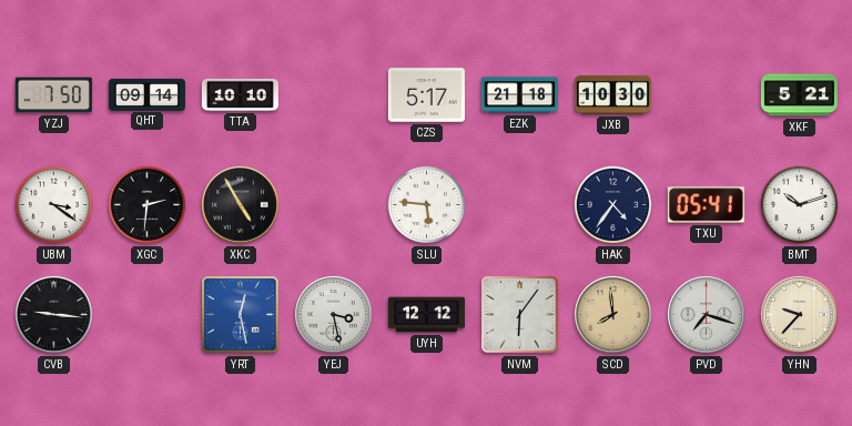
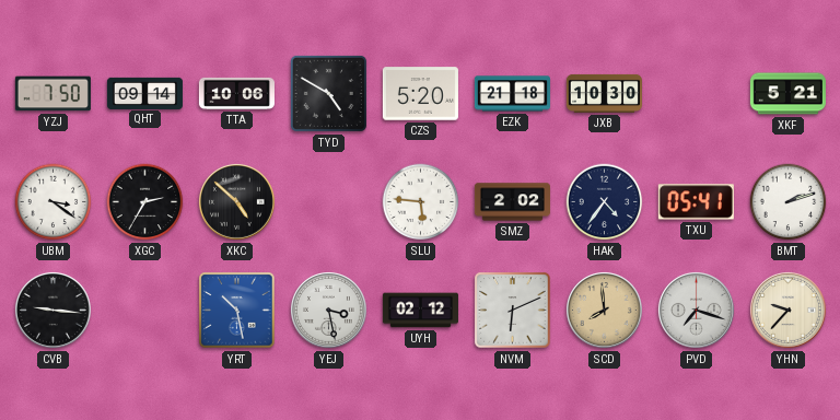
TTA: 10:10 -> 10:06
TYD: none -> 4:50
CZS: 5:17 -> 5:20
XGC: 2:31 -> 2:35
XKC: 4:55 -> 4:52
SMZ: none -> 2:02
BMT: 10:12 -> 2:12
YRT: 12:28 -> 10:28
UYH: 12:12 -> 02:12
NVM: 6:06 -> 6:11
